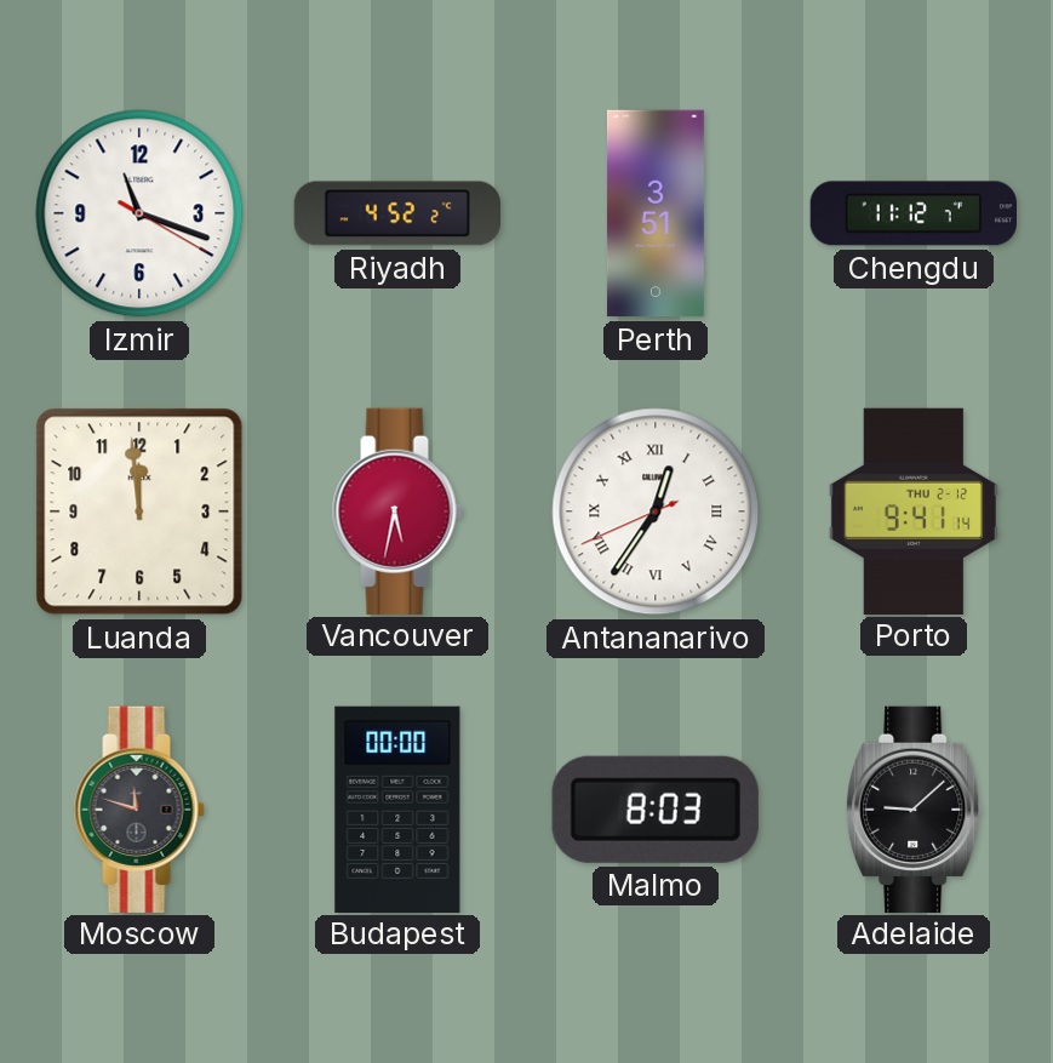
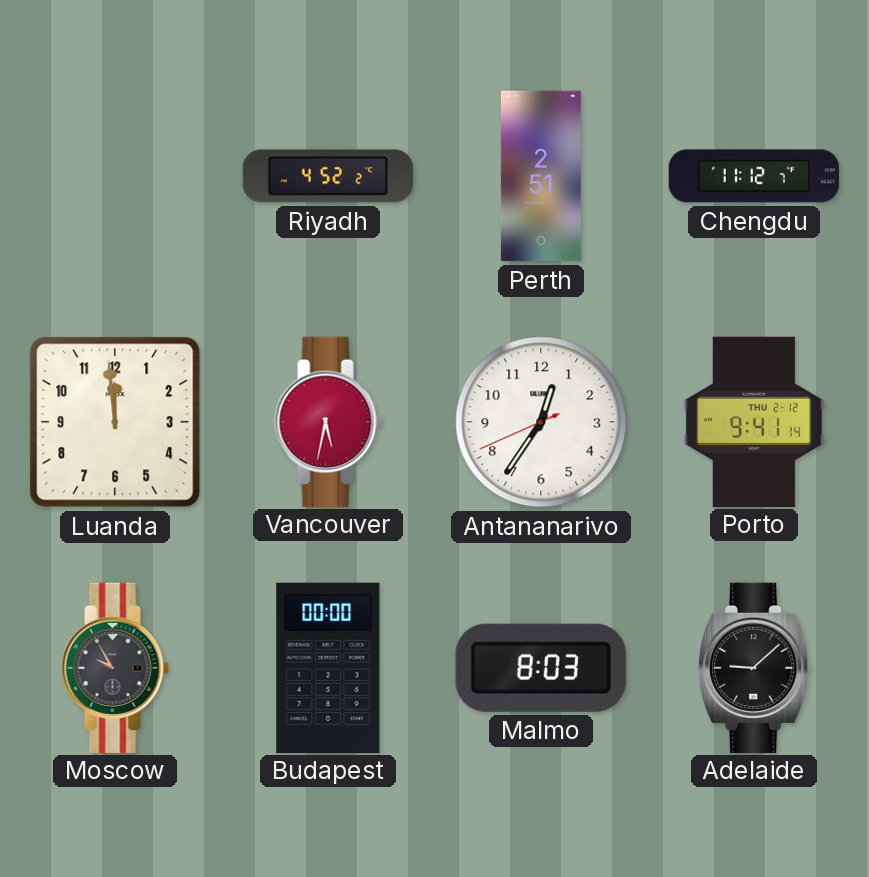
Izmir: 11:18 -> none
Perth: 3:51 -> 2:51
Antananarivo numerals: Roman -> Arabic
Moscow: 11:48 -> 9:55
